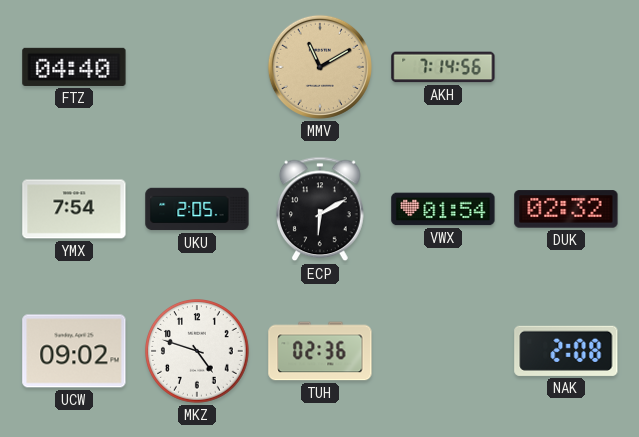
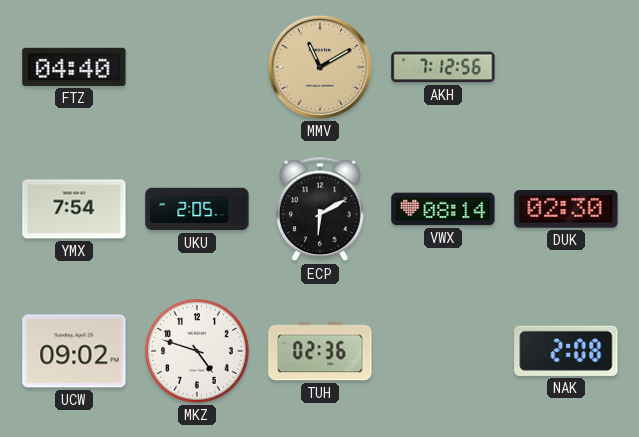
AKH: 7:14 -> 7:12
VWX: 01:54 -> 08:14
DUK: 02:32 -> 02:30
